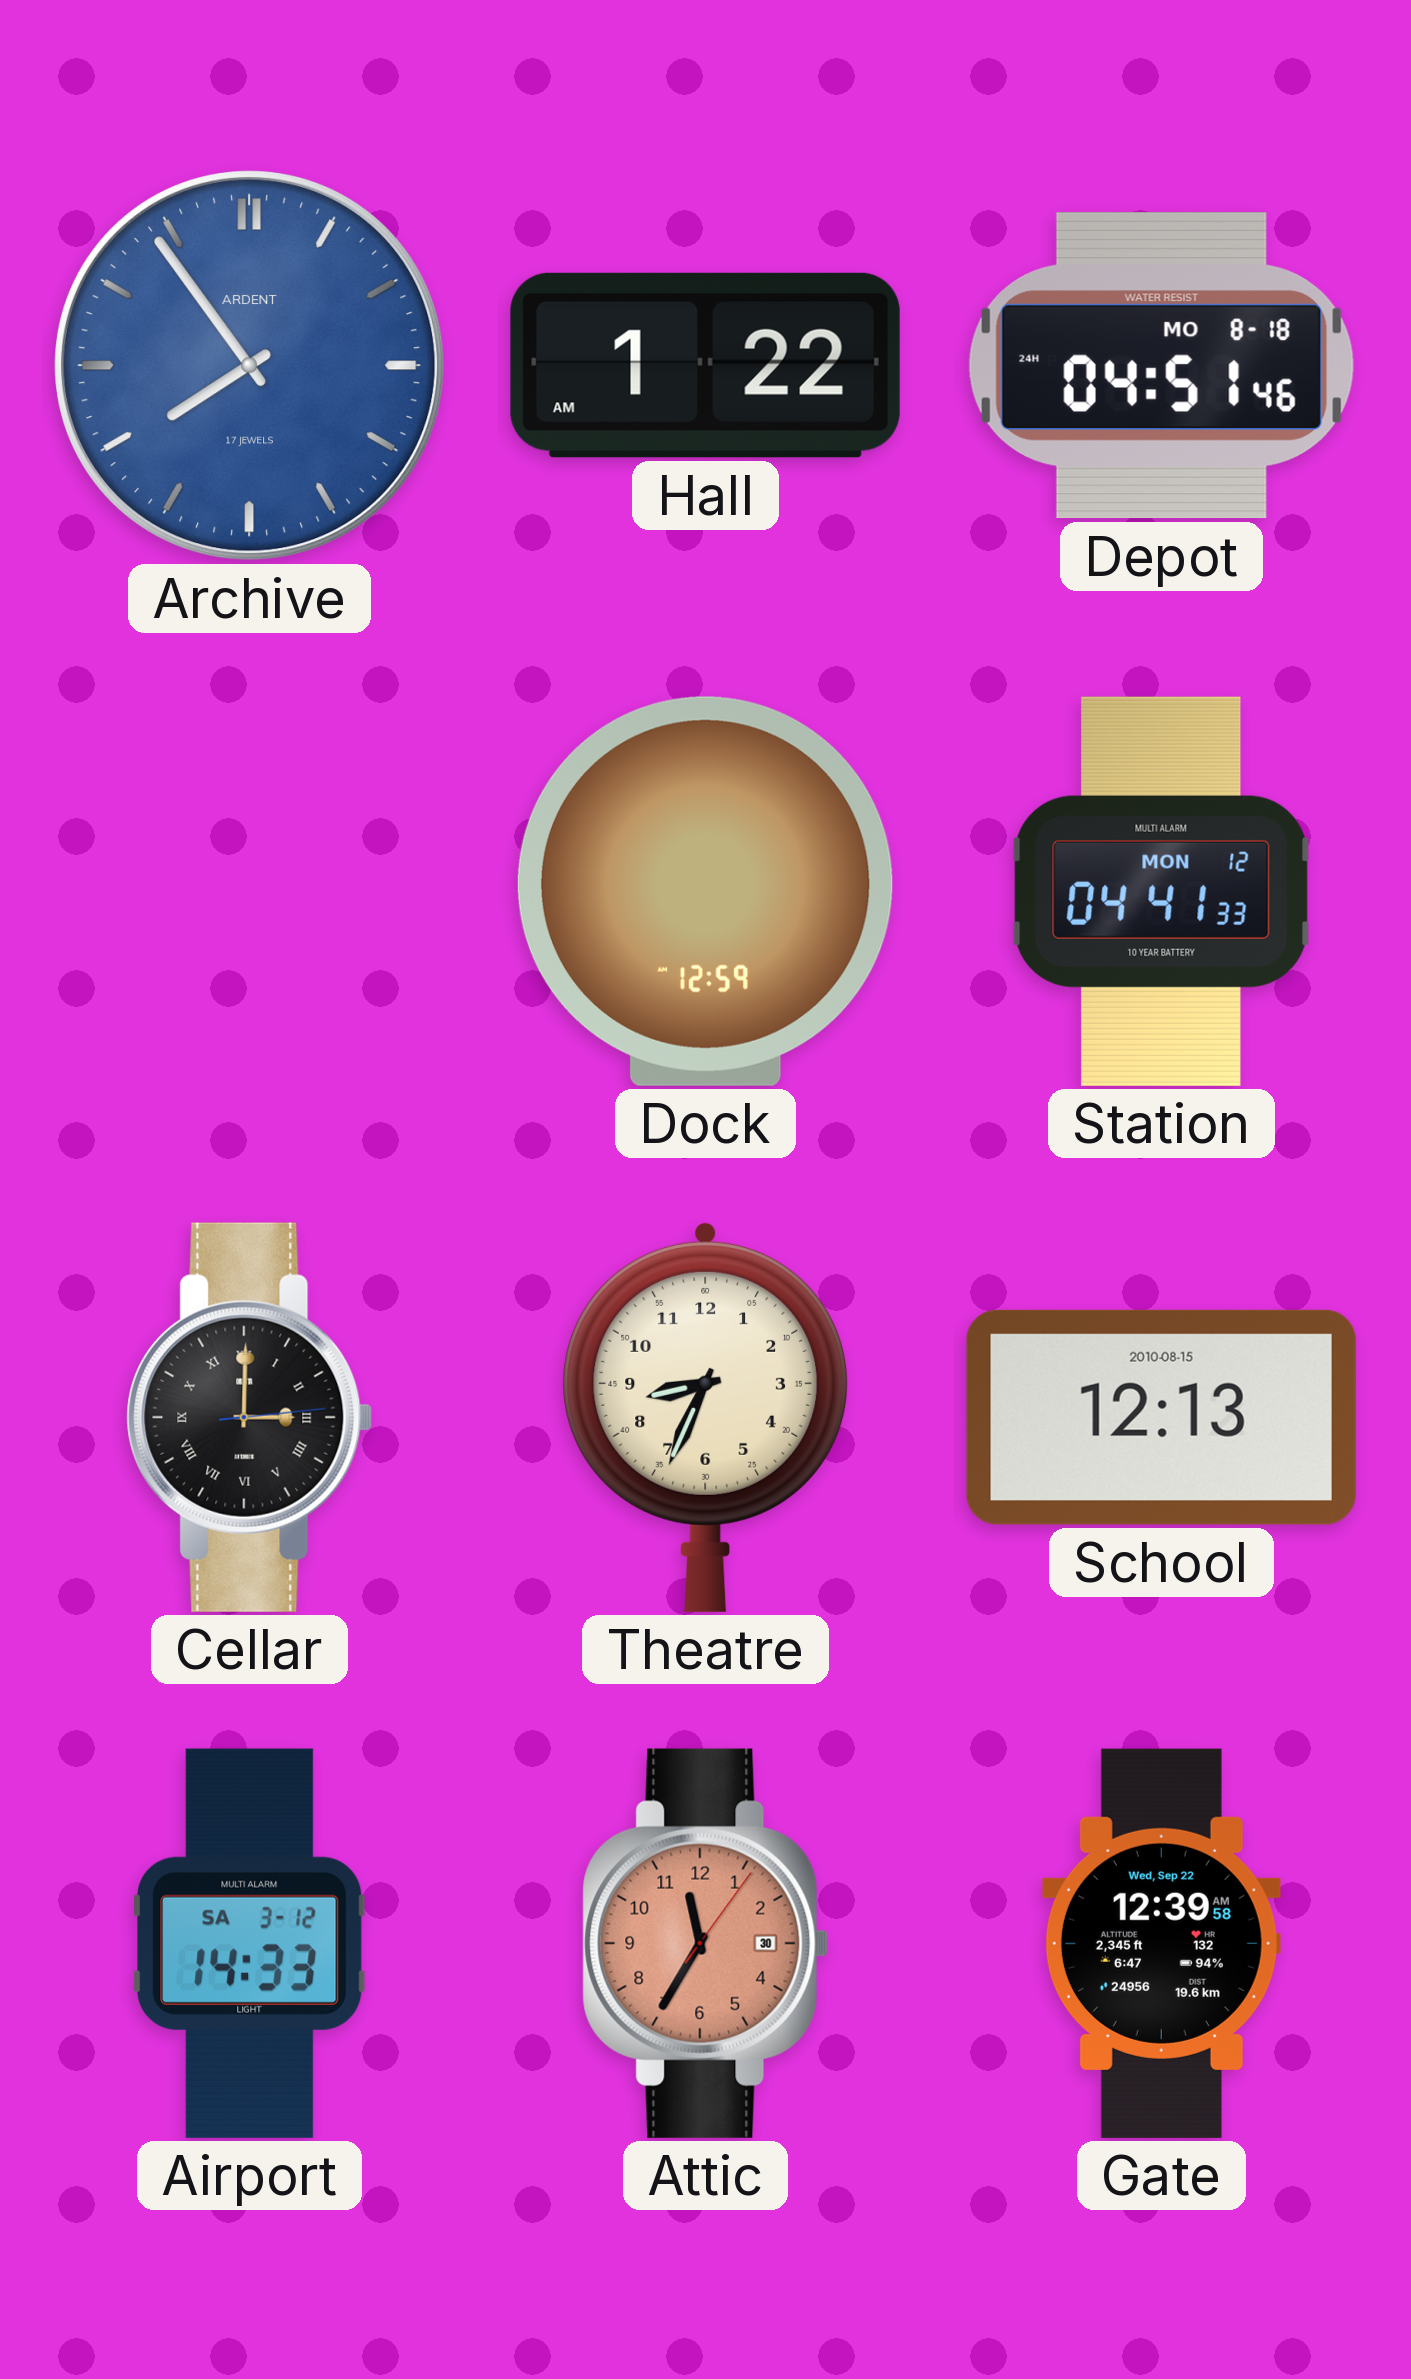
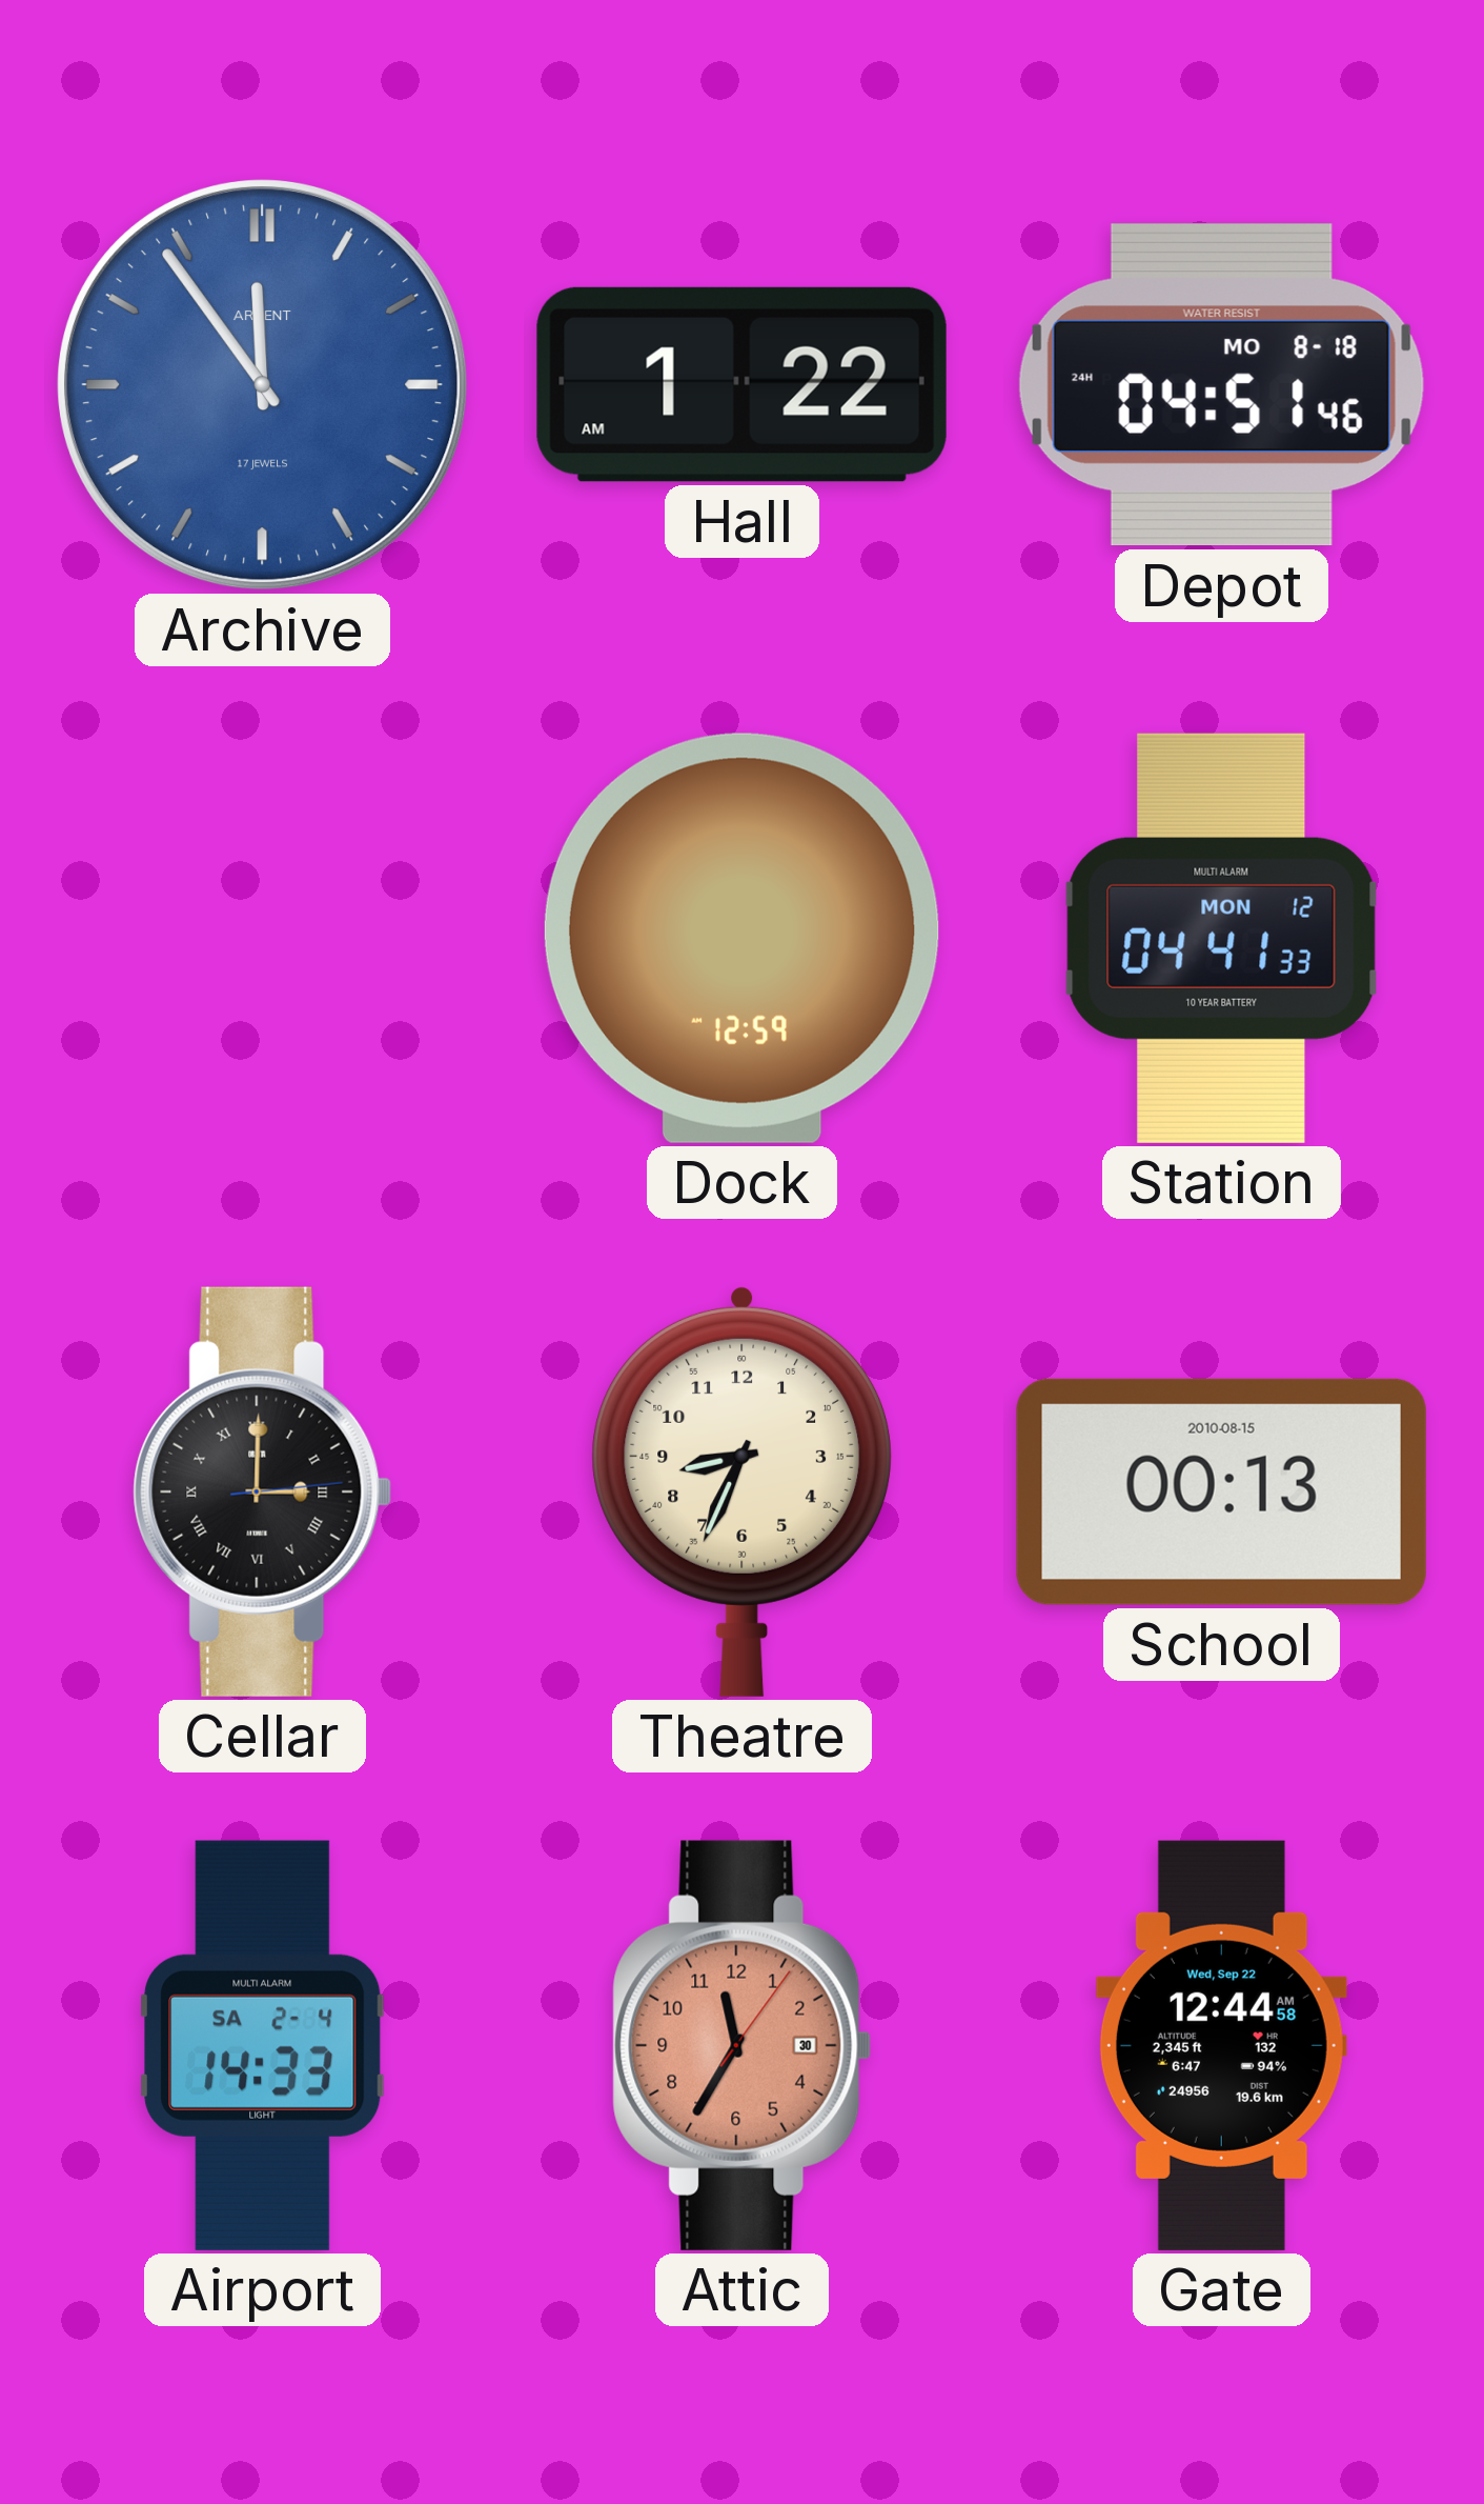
Archive: 7:54 -> 11:54
School: 12:13 -> 00:13
Airport date: SA 3-12 -> SA 2-4
Gate: 12:39 -> 12:44
